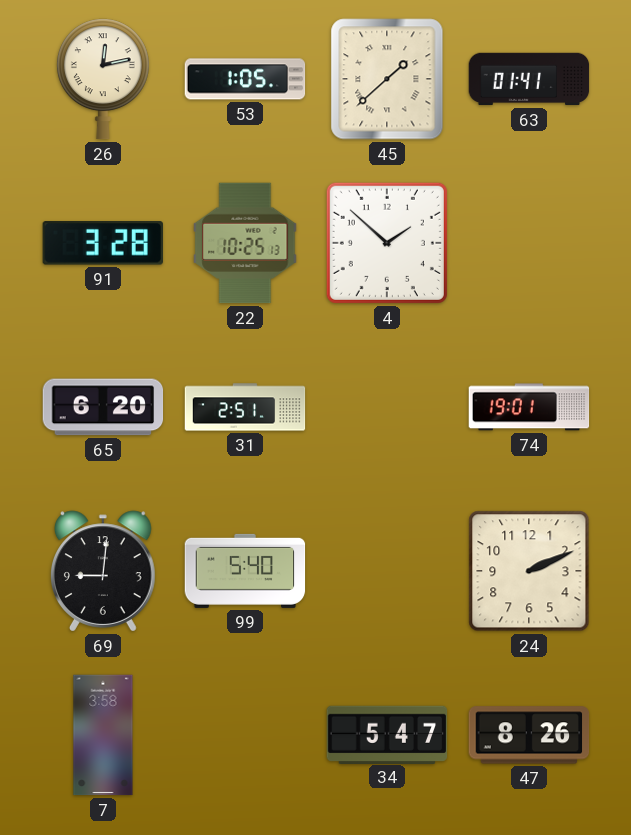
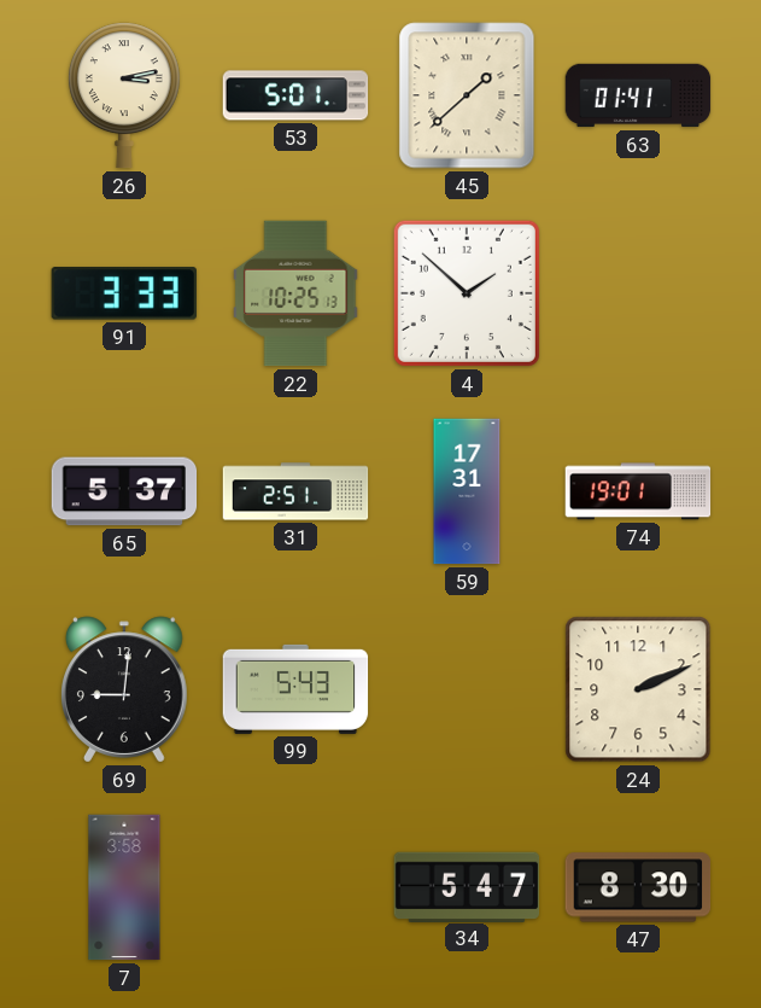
26: 12:13 -> 3:13
53: 1:05 -> 5:01
91: 3:28 -> 3:33
65: 6:20 -> 5:37
59: none -> 17:31
99: 5:40 -> 5:43
47: 8:26 -> 8:30
